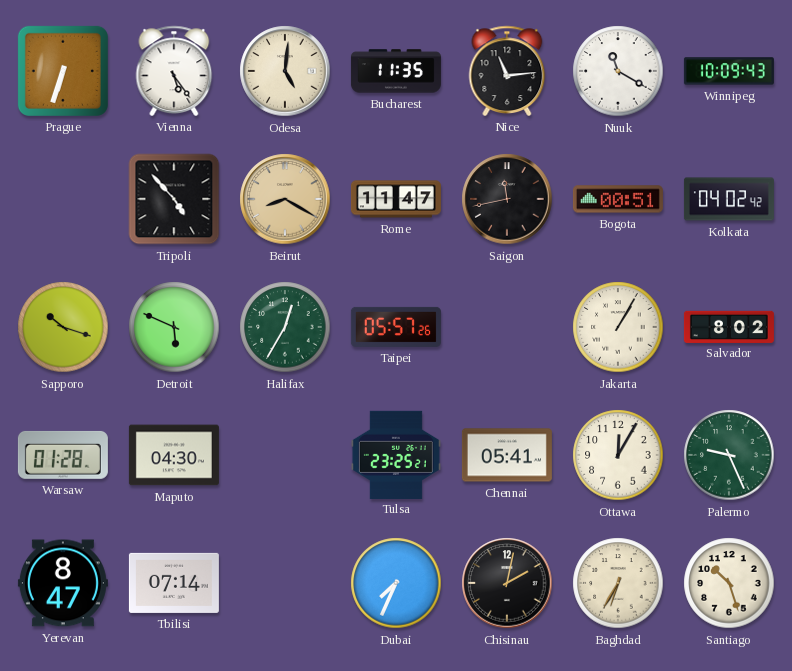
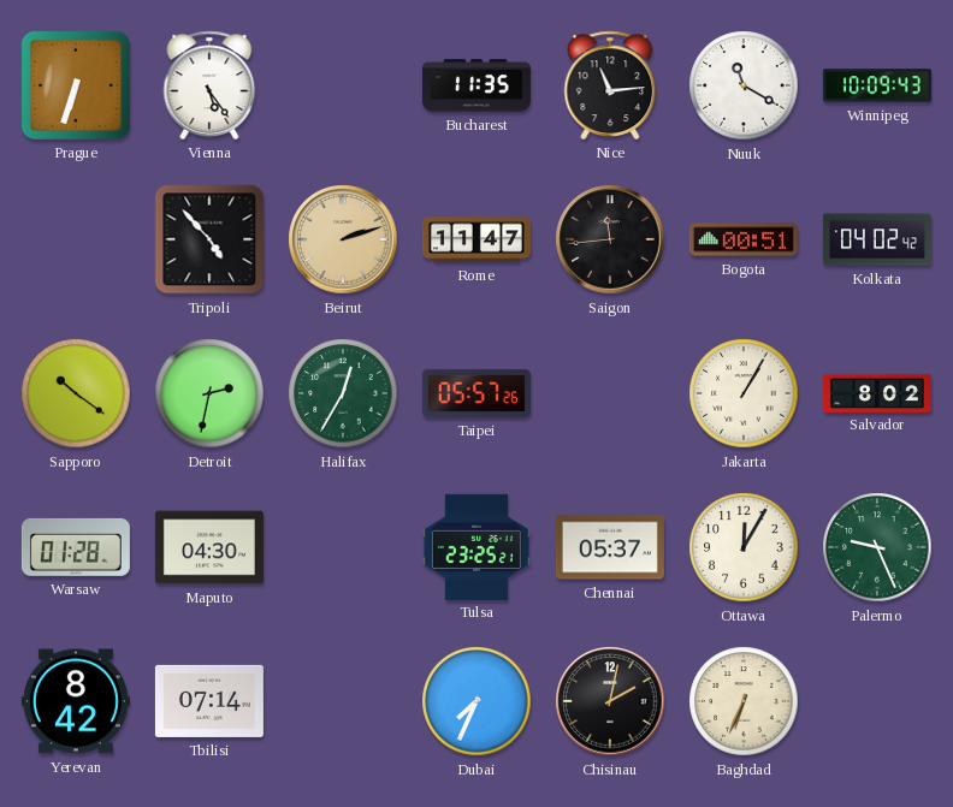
Odesa: 5:01 -> none
Beirut: 8:20 -> 2:12
Saigon: 11:43 -> 11:44
Sapporo: 10:18 -> 10:21
Detroit: 5:49 -> 2:32
Chennai: 05:41 -> 05:37
Yerevan: 8:47 -> 8:42
Baghdad: 6:35 -> 6:34
Santiago: 10:27 -> none
